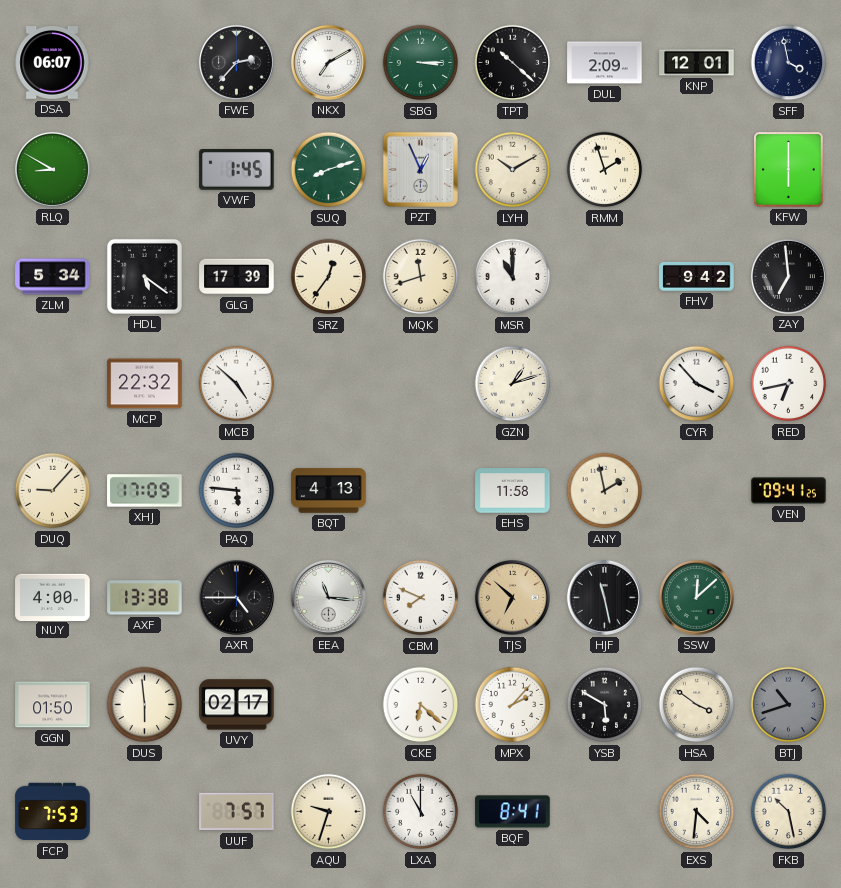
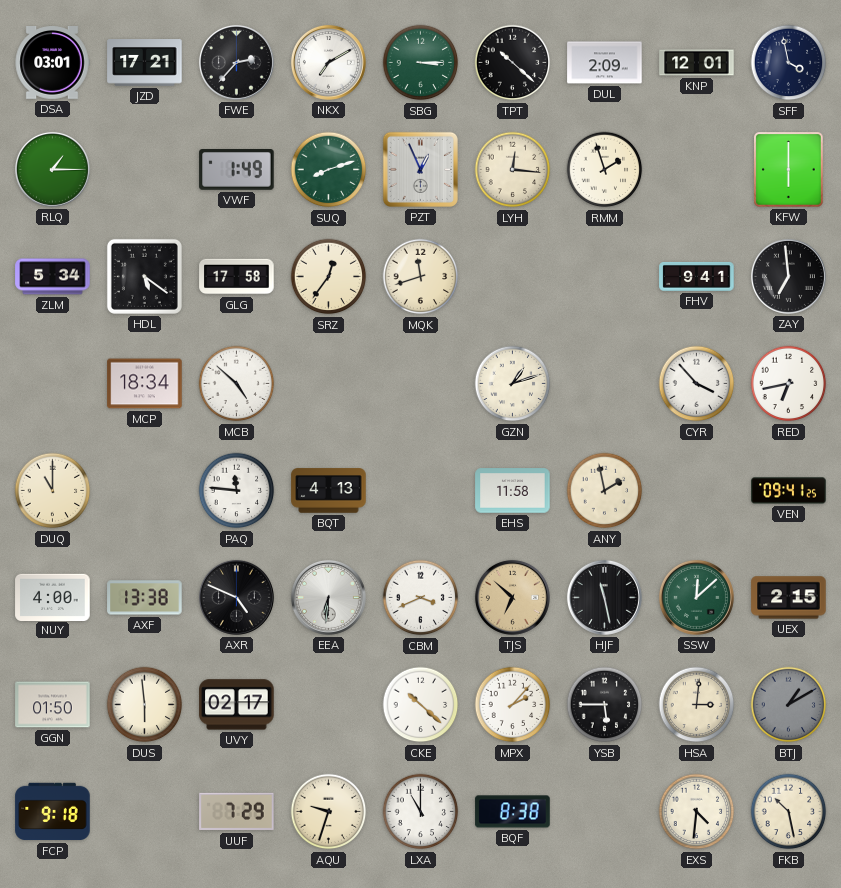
DSA: 06:07 -> 03:01
JZD: none -> 17:21
RLQ: 8:50 -> 1:15
VWF: 1:45 -> 1:49
LYH: 10:10 -> 12:16
GLG: 17:39 -> 17:58
MSR: 11:00 -> none
FHV: 9:42 -> 9:41
MCP: 22:32 -> 18:34
DUQ: 9:07 -> 11:00
XHJ: 17:09 -> none
PAQ: 5:46 -> 11:46
AXR: 4:45 -> 4:49
EEA: 11:16 -> 6:31
CBM: 7:49 -> 3:41
UEX: none -> 2:15
CKE: 6:22 -> 10:22
YSB: 5:50 -> 5:45
HSA: 3:51 -> 3:01
BTJ: 10:42 -> 1:10
FCP: 7:53 -> 9:18
UUF: 7:57 -> 7:29
BQF: 8:41 -> 8:38
